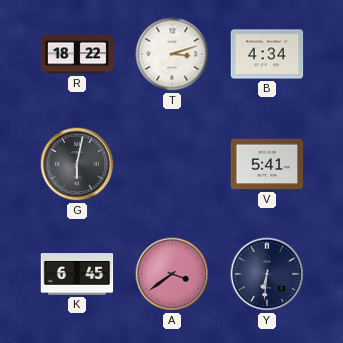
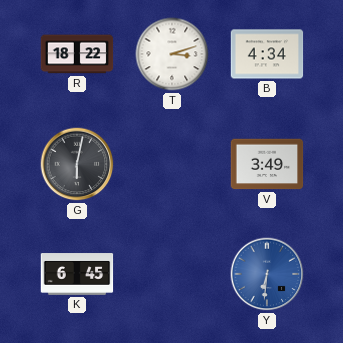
V: 5:41 -> 3:49
A: 3:39 -> none
Y dial: navy -> blue
